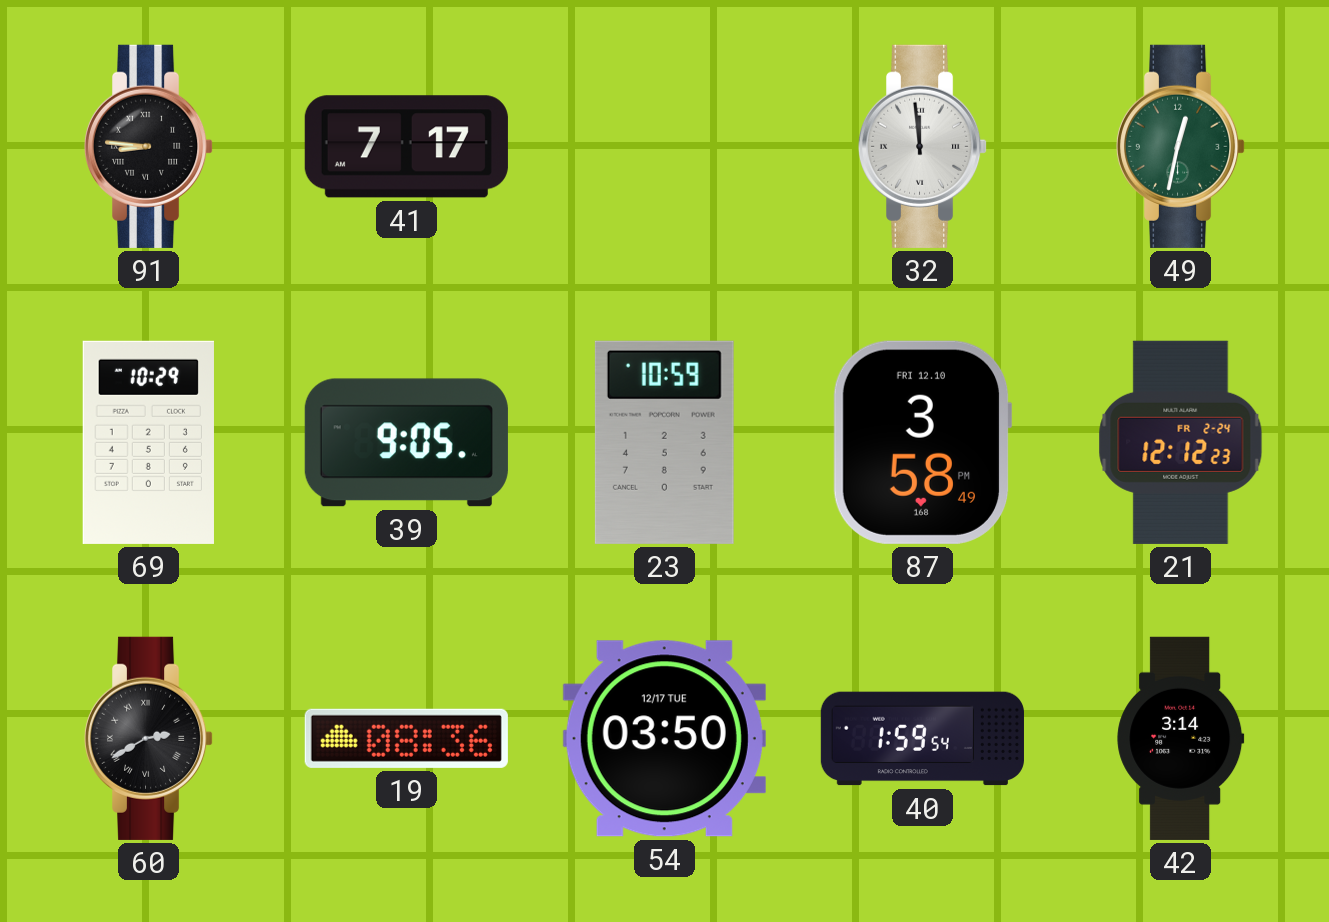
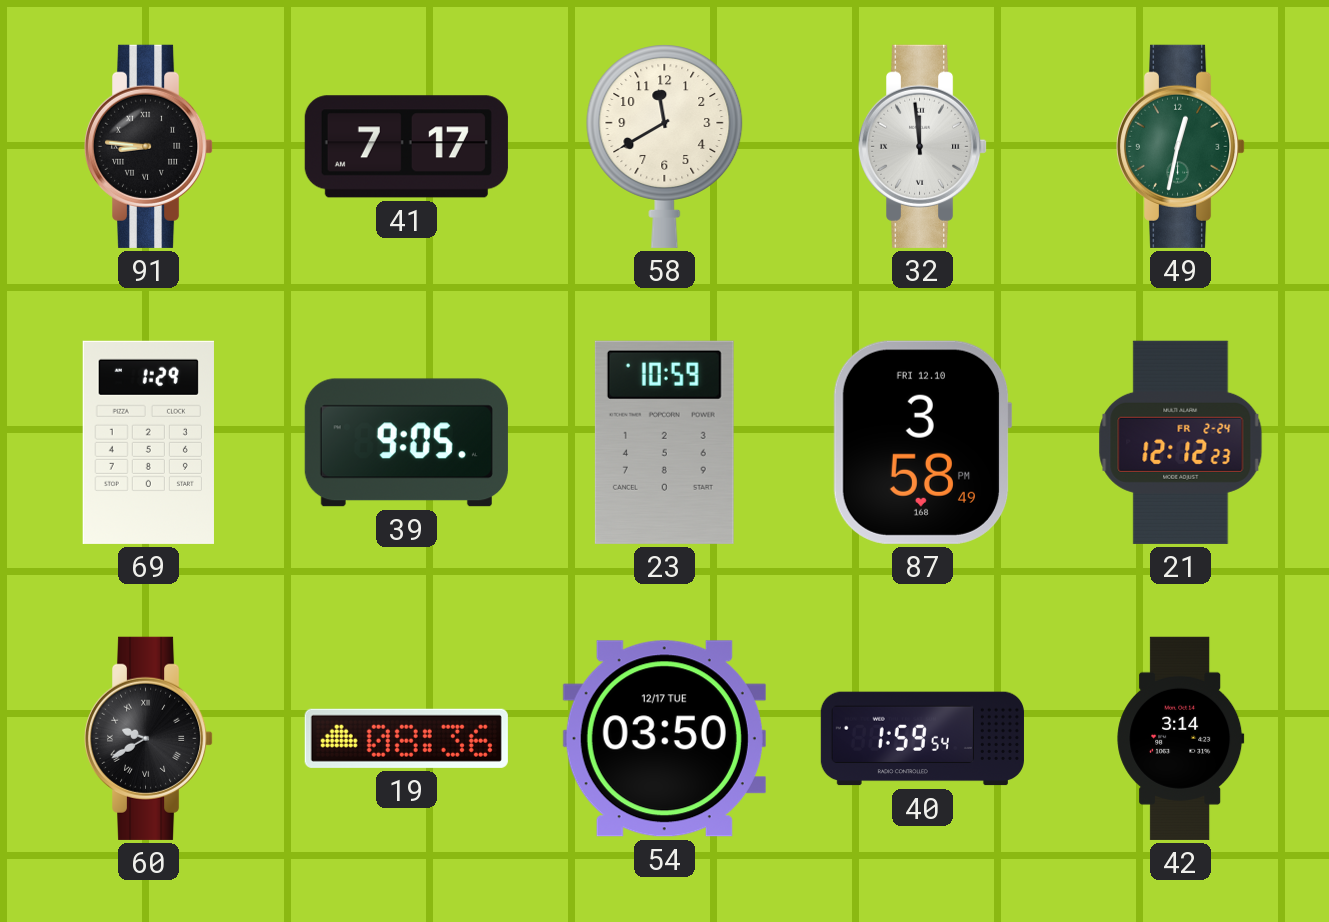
58: none -> 11:40
69: 10:29 -> 1:29
60: 2:40 -> 9:40
